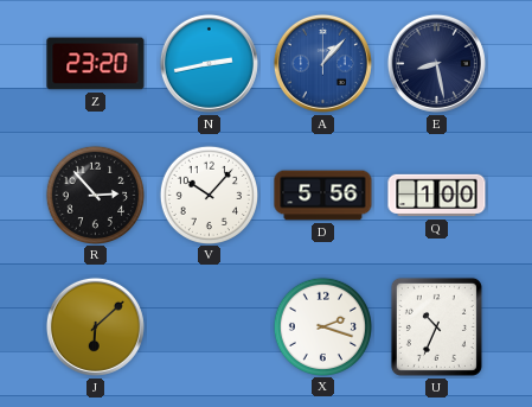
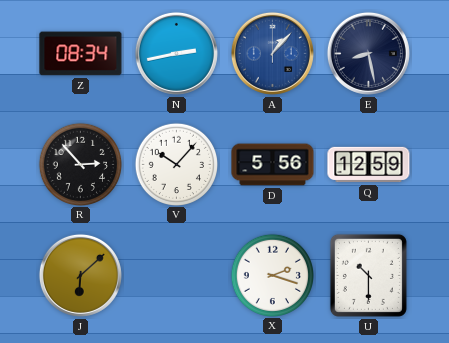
Z: 23:20 -> 08:34
Q: 1:00 -> 12:59
U: 10:34 -> 10:30
